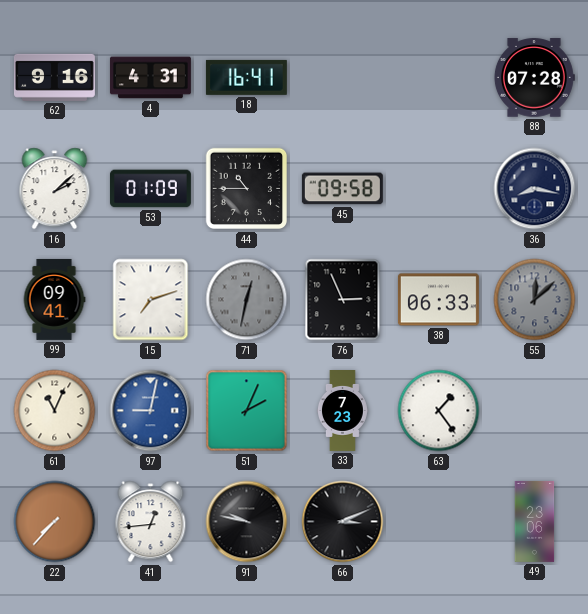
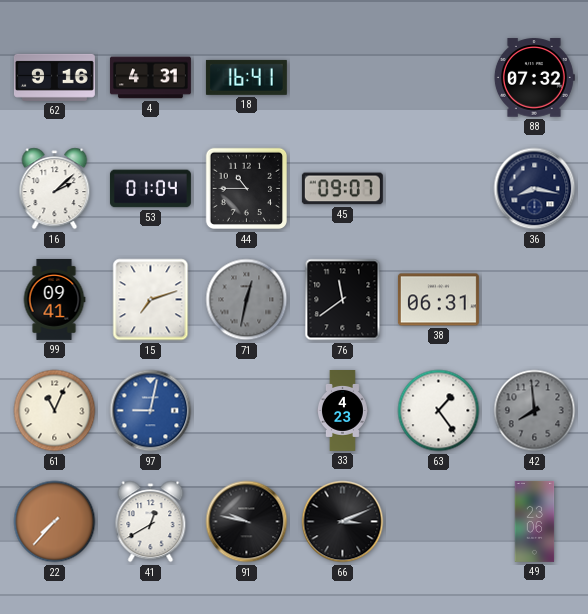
88: 07:28 -> 07:32
53: 01:09 -> 01:04
45: 09:58 -> 09:07
76: 2:56 -> 11:39
38: 06:33 -> 06:31
55: 12:08 -> none
51: 2:04 -> none
33: 7:23 -> 4:23
42: none -> 7:59
41: 12:44 -> 12:40
